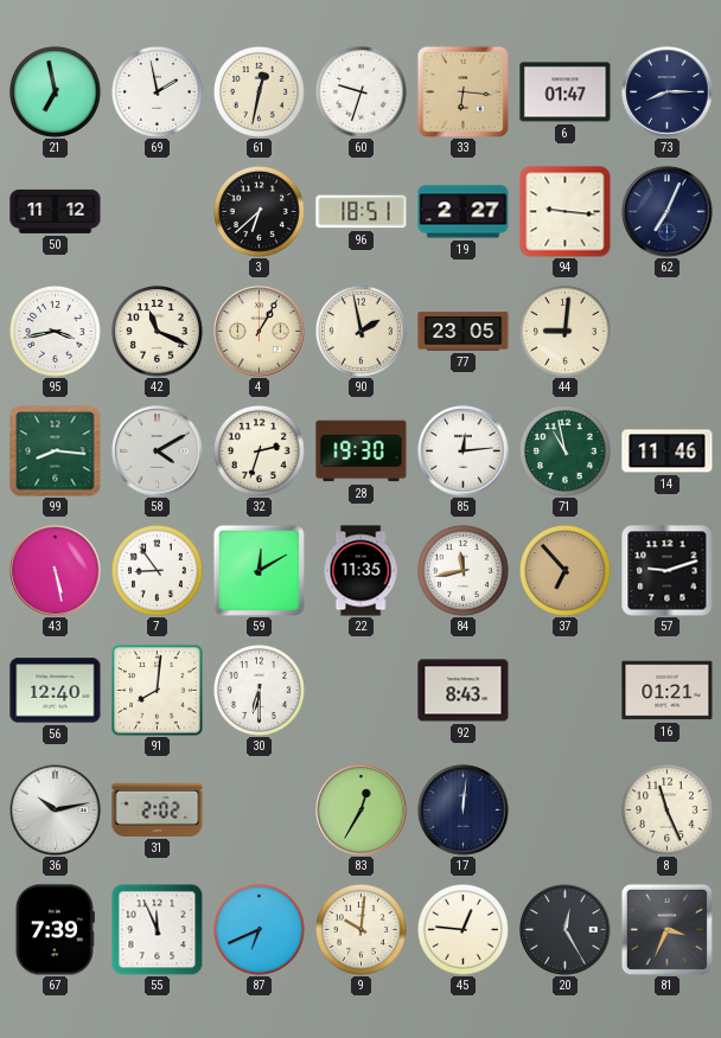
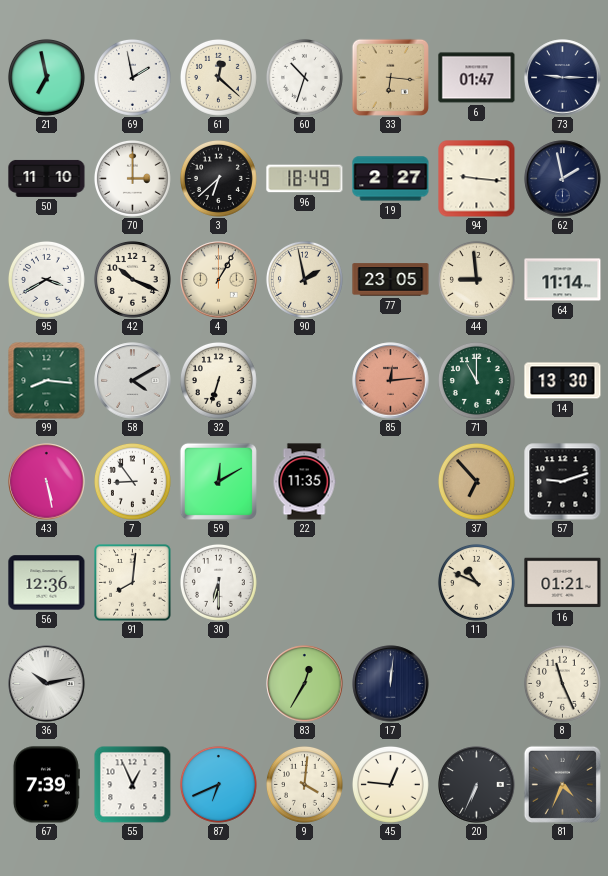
61: 12:32 -> 12:22
60: 9:33 -> 10:33
73: 8:15 -> 9:15
50: 11:12 -> 11:10
70: none -> 3:00
96: 18:51 -> 18:49
62: 7:04 -> 1:58
95: 3:43 -> 3:40
42: 11:19 -> 10:19
44: 9:01 -> 8:59
64: none -> 11:14
32: 2:33 -> 6:33
28: 19:30 -> none
85 dial: white -> salmon
71: 10:58 -> 11:00
14: 11:46 -> 13:30
84: 11:43 -> none
56: 12:40 -> 12:36
92: 8:43 -> none
11: none -> 10:49
31: 2:02 -> none
55: 11:56 -> 12:56
9: 10:01 -> 4:01
20: 12:25 -> 6:34
81: 3:34 -> 4:34
